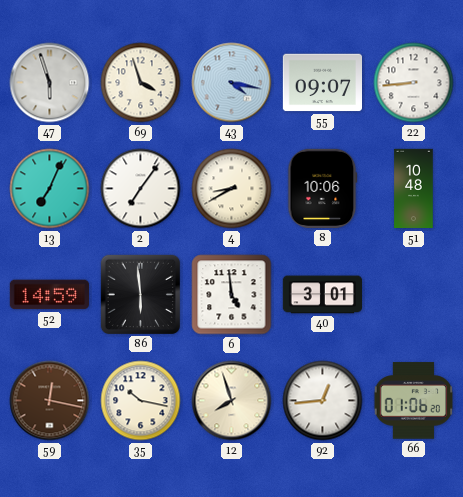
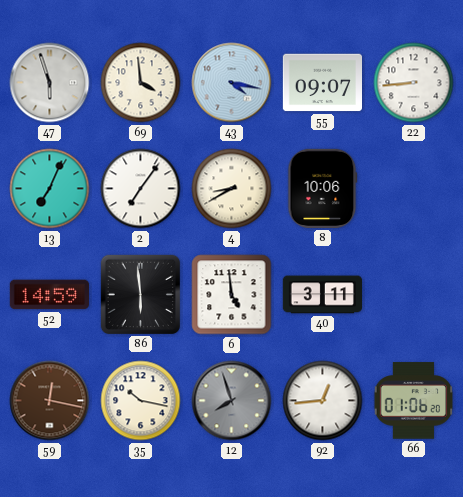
69: 3:57 -> 3:59
51: 10:48 -> none
40: 3:01 -> 3:11
12 dial: cream -> grey
